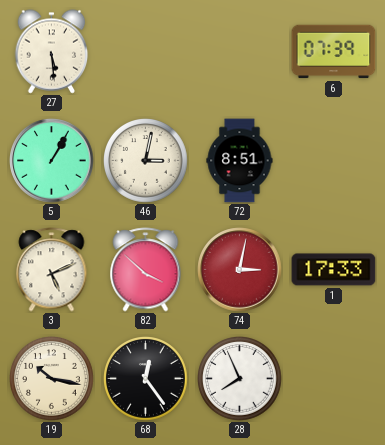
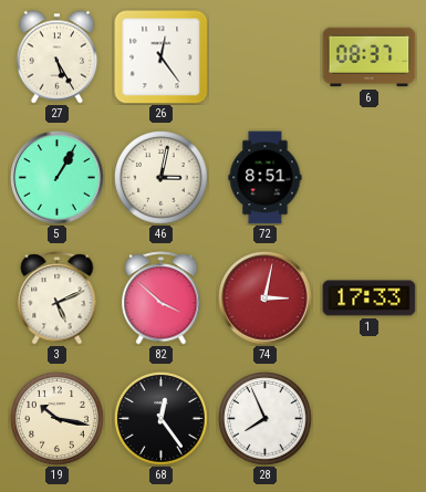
27: 5:29 -> 5:25
26: none -> 12:24
6: 07:39 -> 08:37
